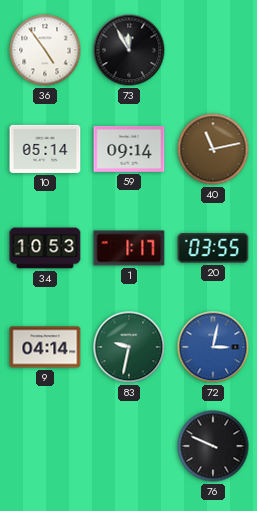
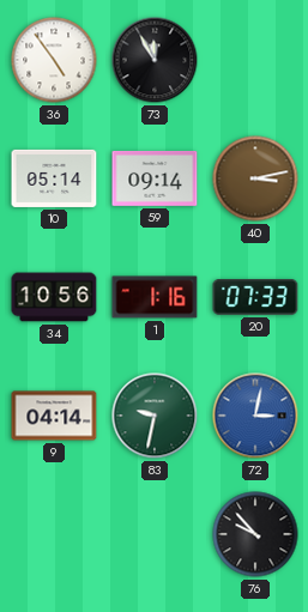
40: 11:13 -> 3:13
34: 10:53 -> 10:56
1: 1:17 -> 1:16
20: 03:55 -> 07:33
76: 9:49 -> 9:53
